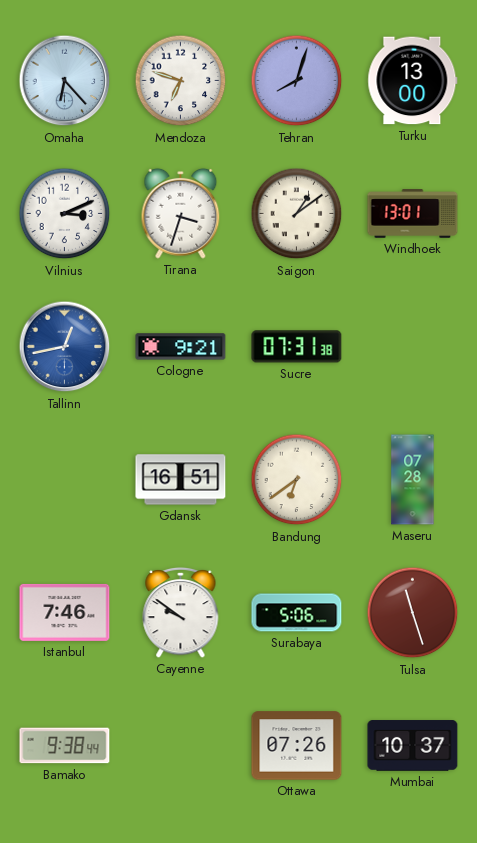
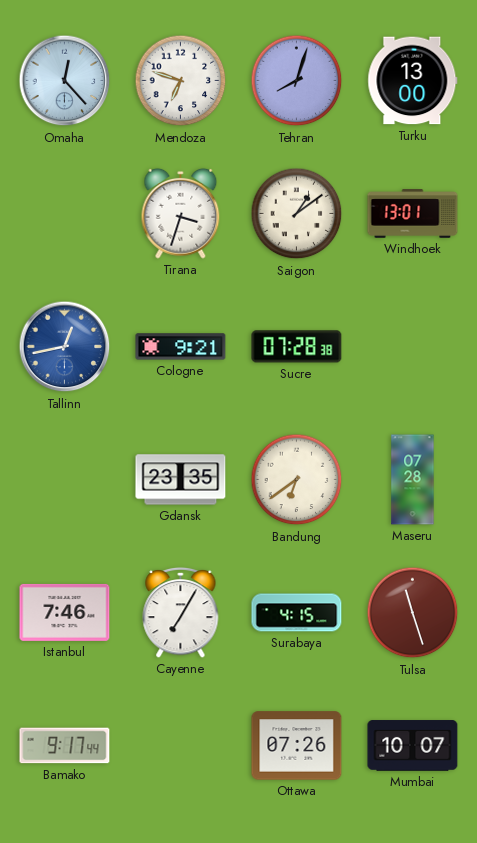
Omaha: 6:23 -> 12:23
Vilnius: 3:11 -> none
Sucre: 07:31 -> 07:28
Gdansk: 16:51 -> 23:35
Cayenne: 9:51 -> 7:05
Surabaya: 5:06 -> 4:15
Bamako: 9:38 -> 9:17
Mumbai: 10:37 -> 10:07
